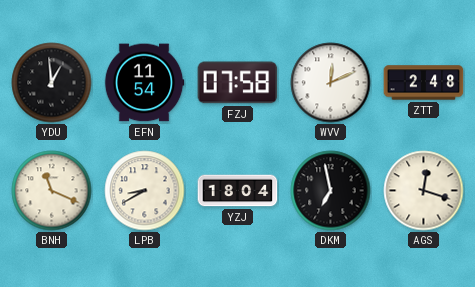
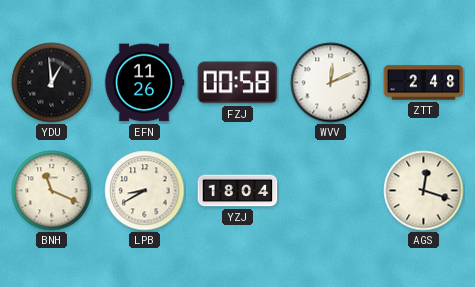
EFN: 11:54 -> 11:26
FZJ: 07:58 -> 00:58
DKM: 6:58 -> none
